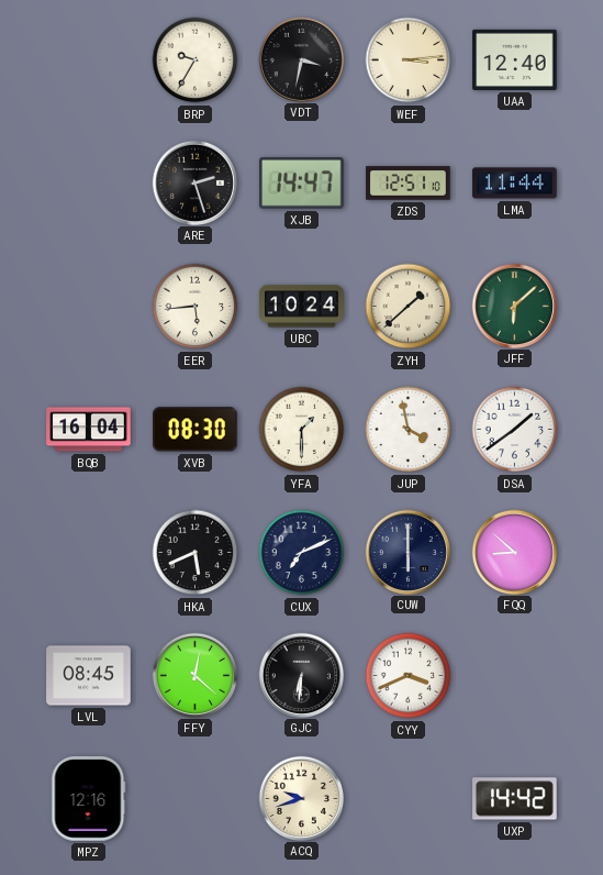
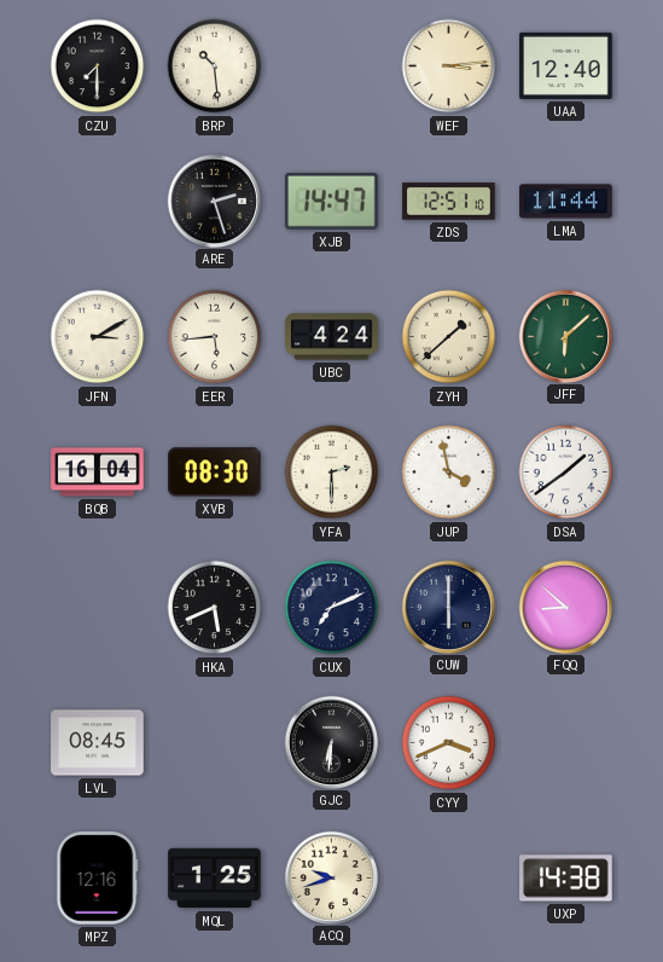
CZU: none -> 7:30
BRP: 9:35 -> 10:29
VDT: 3:32 -> none
JFN: none -> 3:10
UBC: 10:24 -> 4:24
YFA: 1:30 -> 2:30
FFY: 12:22 -> none
MQL: none -> 1:25
UXP: 14:42 -> 14:38
